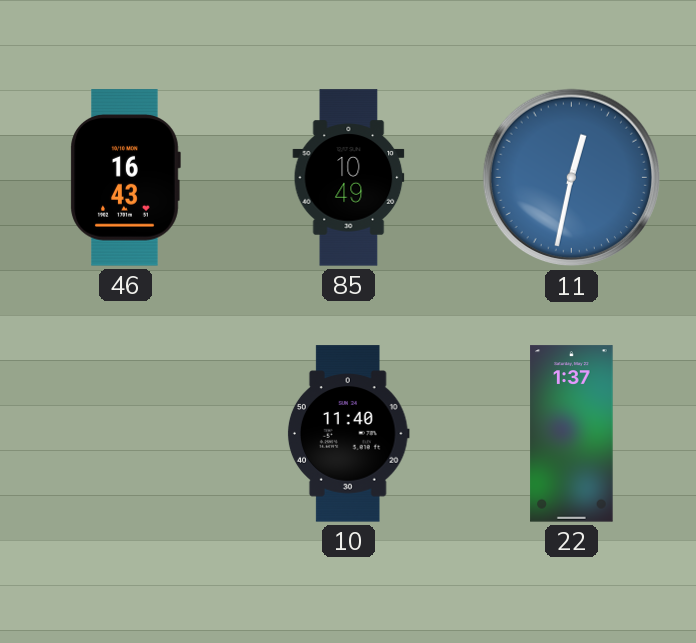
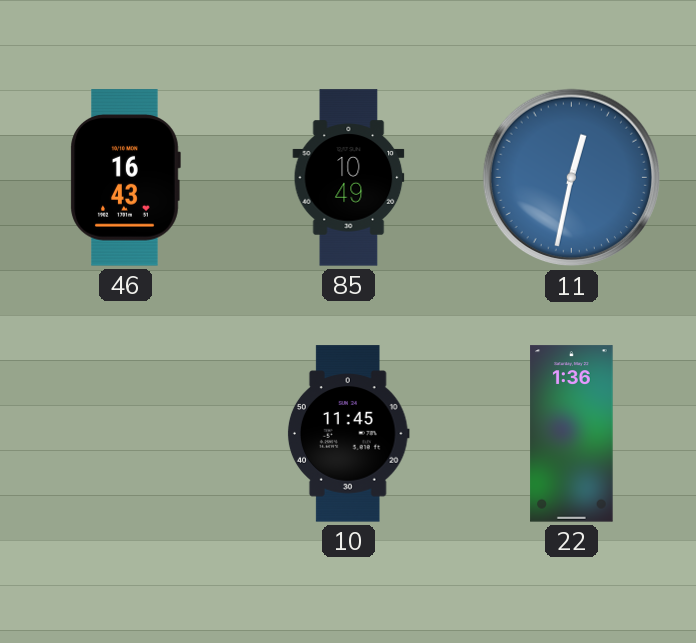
10: 11:40 -> 11:45
22: 1:37 -> 1:36
